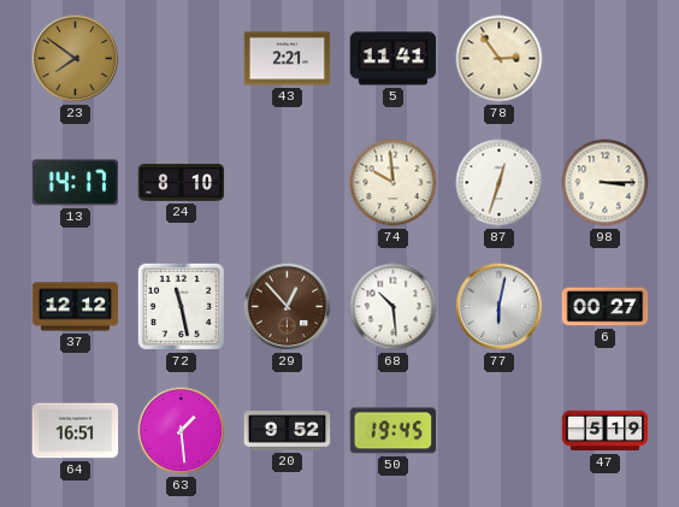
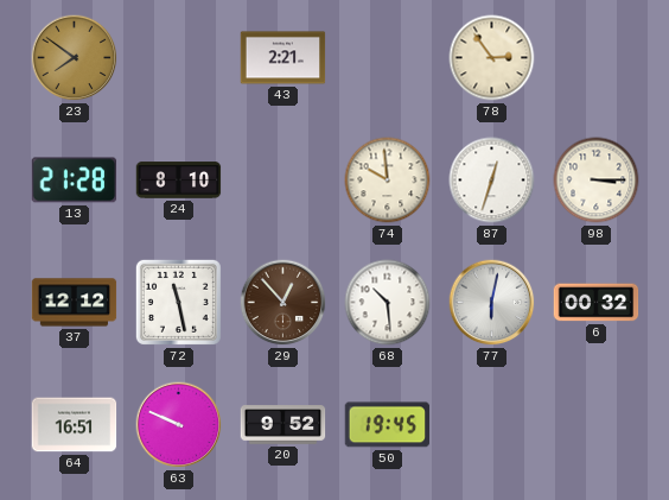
5: 11:41 -> none
13: 14:17 -> 21:28
6: 00:27 -> 00:32
63: 1:29 -> 9:49
47: 5:19 -> none
